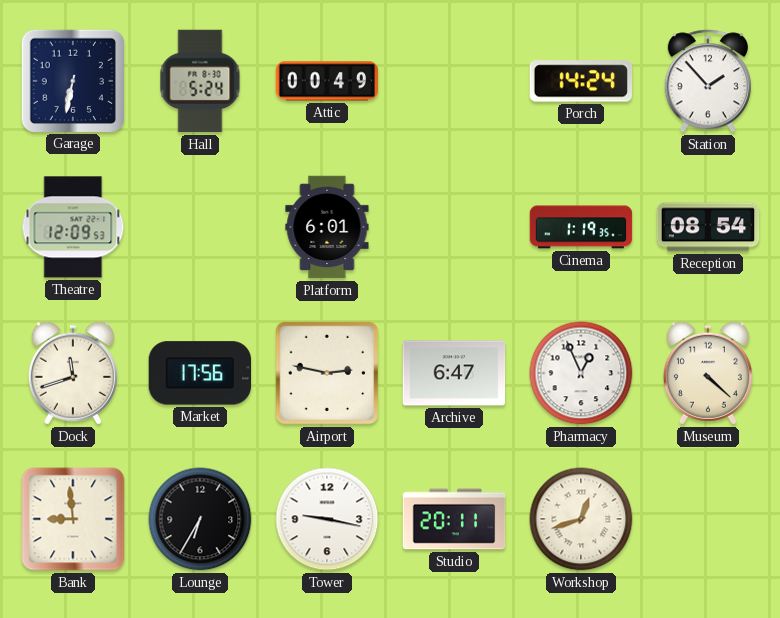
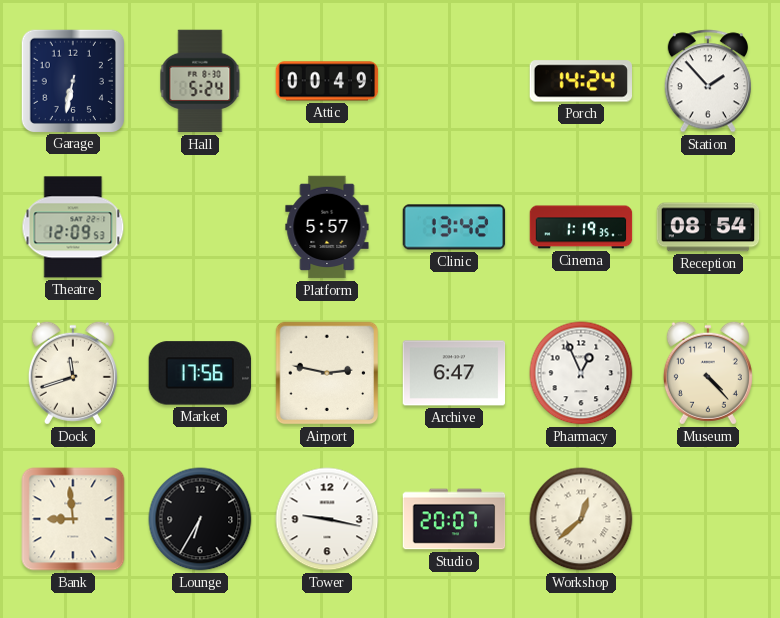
Platform: 6:01 -> 5:57
Clinic: none -> 13:42
Museum: 4:22 -> 4:23
Studio: 20:11 -> 20:07
Workshop: 12:42 -> 12:38
